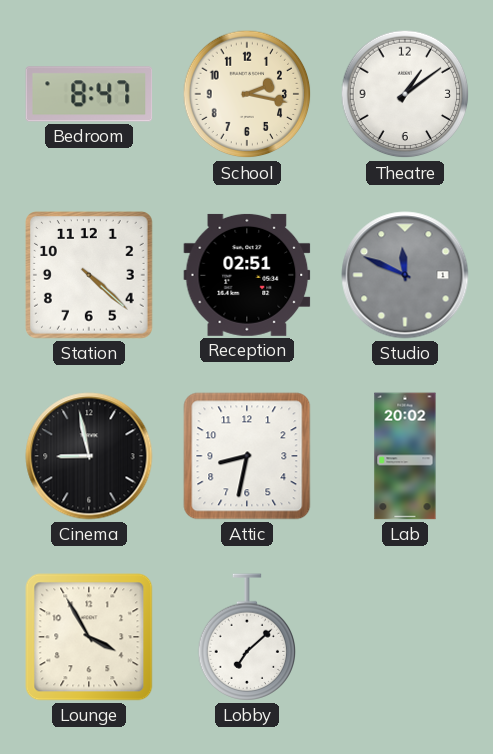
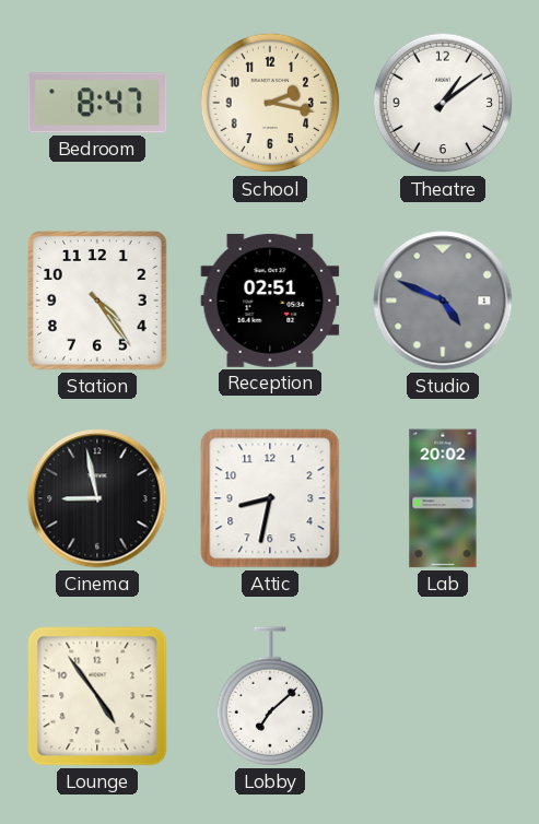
Station: 4:22 -> 4:24
Studio: 11:49 -> 4:49
Lounge: 3:55 -> 4:54
